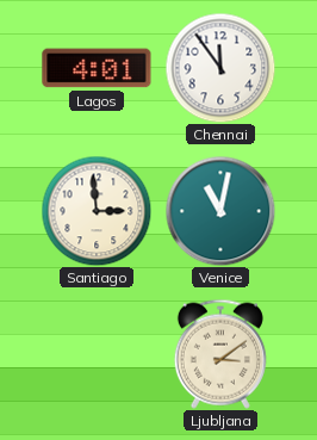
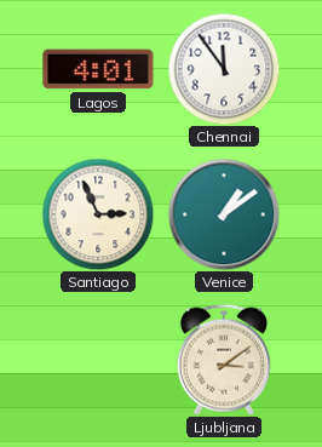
Santiago: 2:59 -> 2:56
Venice: 11:02 -> 1:09
